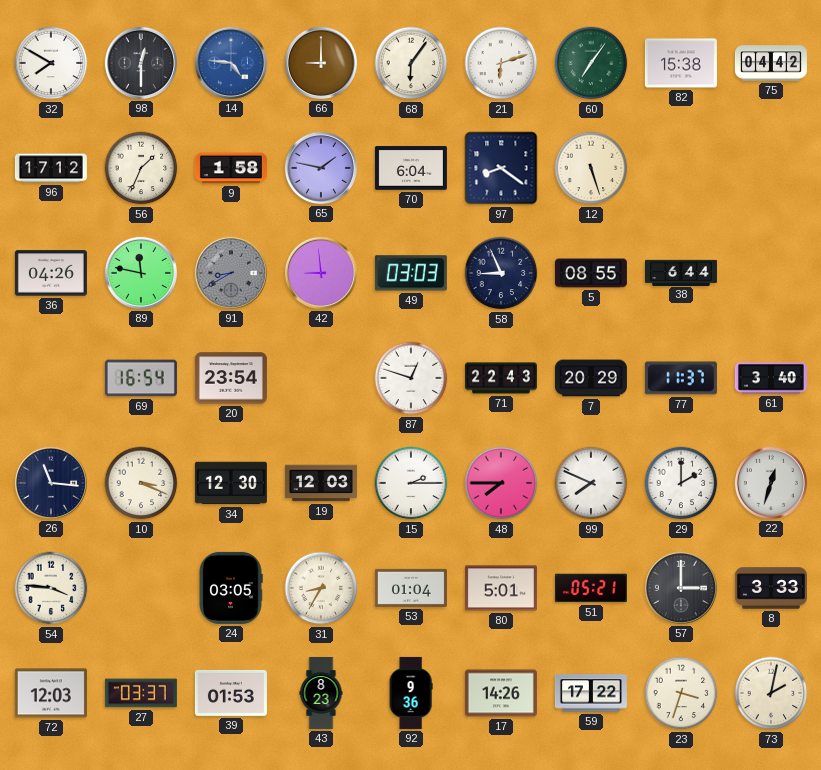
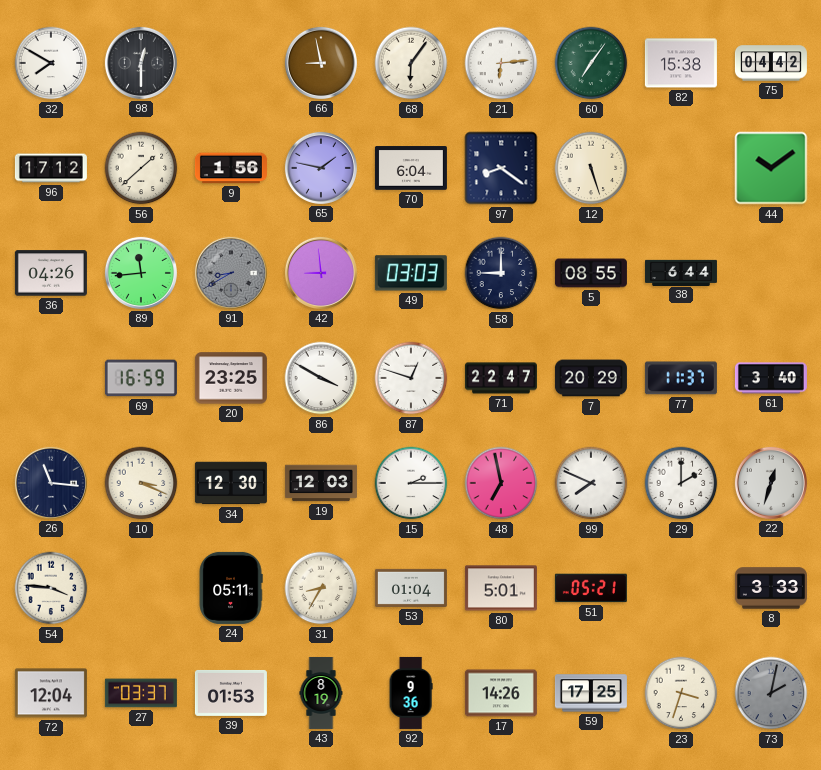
14: 4:46 -> none
66: 9:00 -> 8:58
21: 6:12 -> 6:14
56: 1:34 -> 1:38
9: 1:58 -> 1:56
44: none -> 10:09
89: 11:47 -> 11:44
58: 8:56 -> 9:00
69: 16:54 -> 16:59
20: 23:54 -> 23:25
86: none -> 3:50
71: 22:43 -> 22:47
48: 7:45 -> 6:58
24: 03:05 -> 05:11
57: 3:00 -> none
72: 12:03 -> 12:04
43: 8:23 -> 8:19
59: 17:22 -> 17:25
73 dial: cream -> grey
